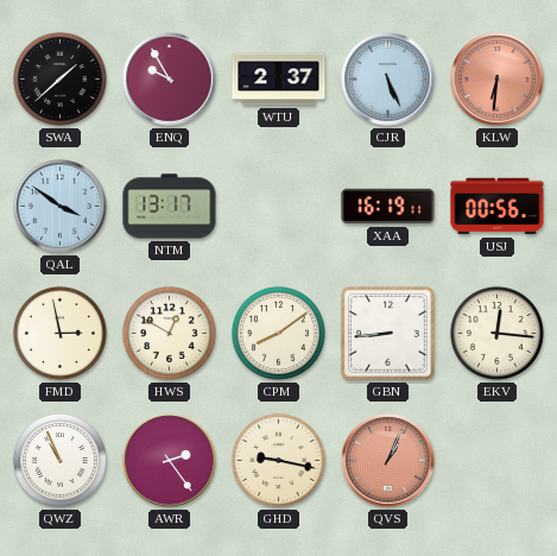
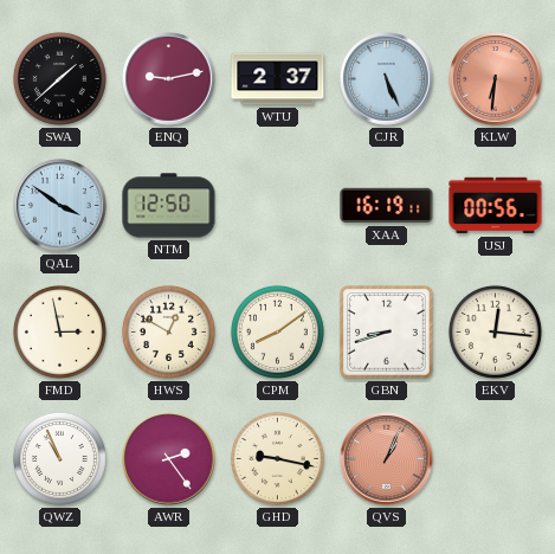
ENQ: 9:55 -> 9:13
NTM: 13:17 -> 12:50
GBN: 8:44 -> 8:42
